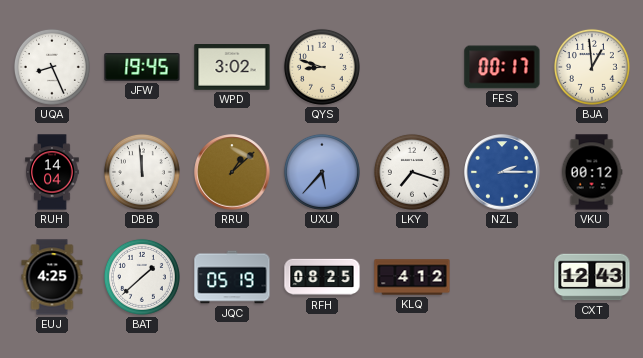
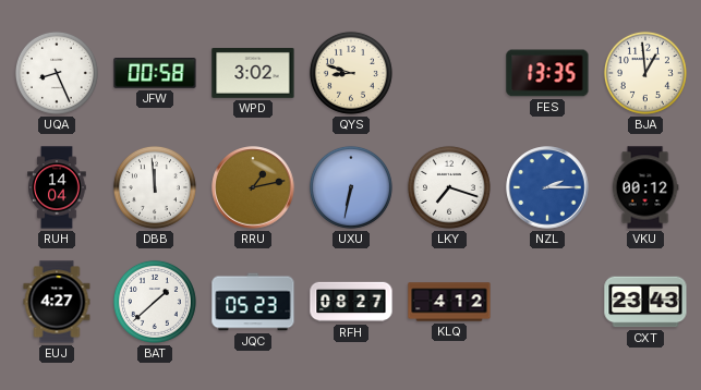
JFW: 19:45 -> 00:58
FES: 00:17 -> 13:35
RRU: 1:08 -> 1:13
UXU: 5:37 -> 6:32
EUJ: 4:25 -> 4:27
JQC: 05:19 -> 05:23
RFH: 08:25 -> 08:27
CXT: 12:43 -> 23:43
